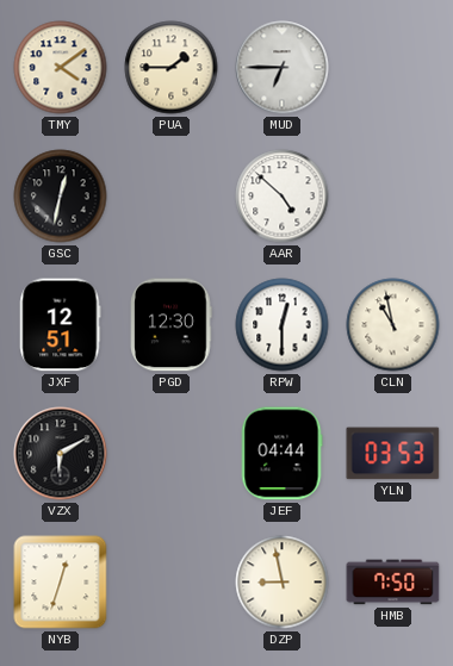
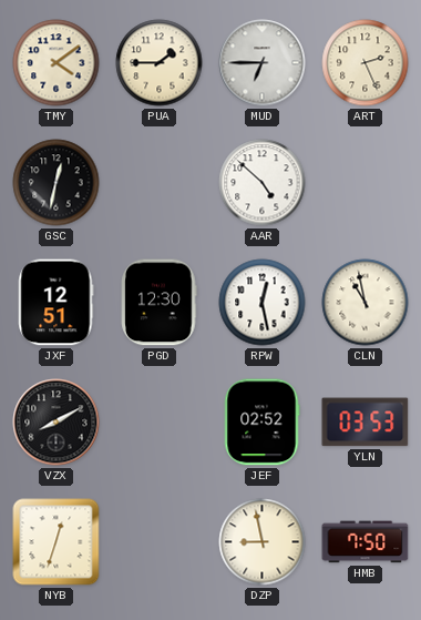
ART: none -> 2:26
RPW: 12:30 -> 12:28
VZX: 6:10 -> 8:10
JEF: 04:44 -> 02:52
